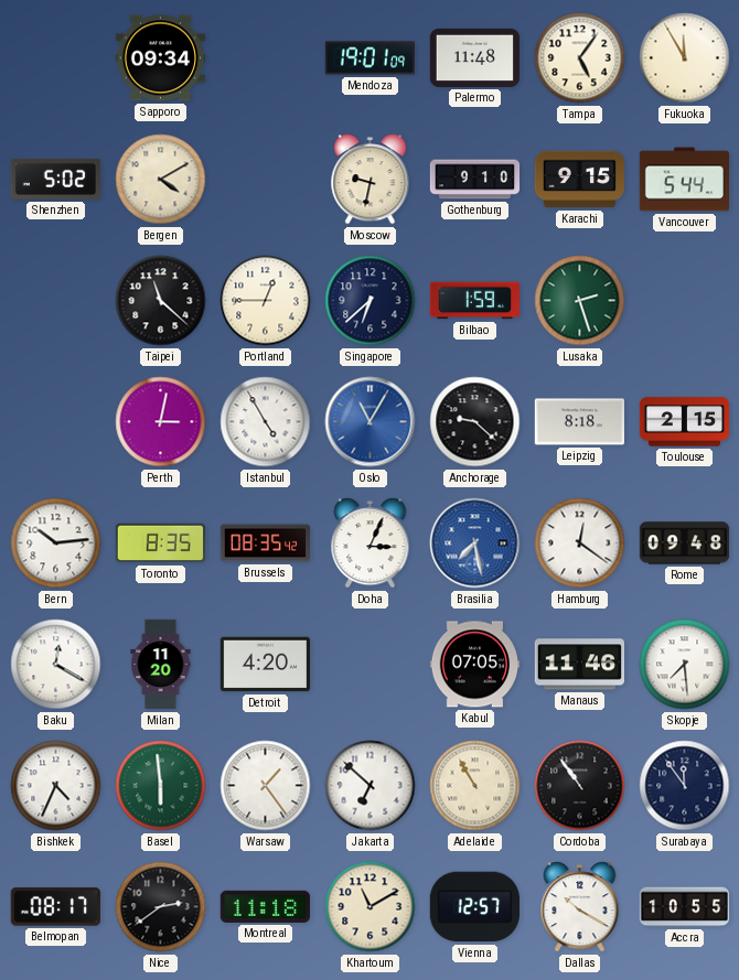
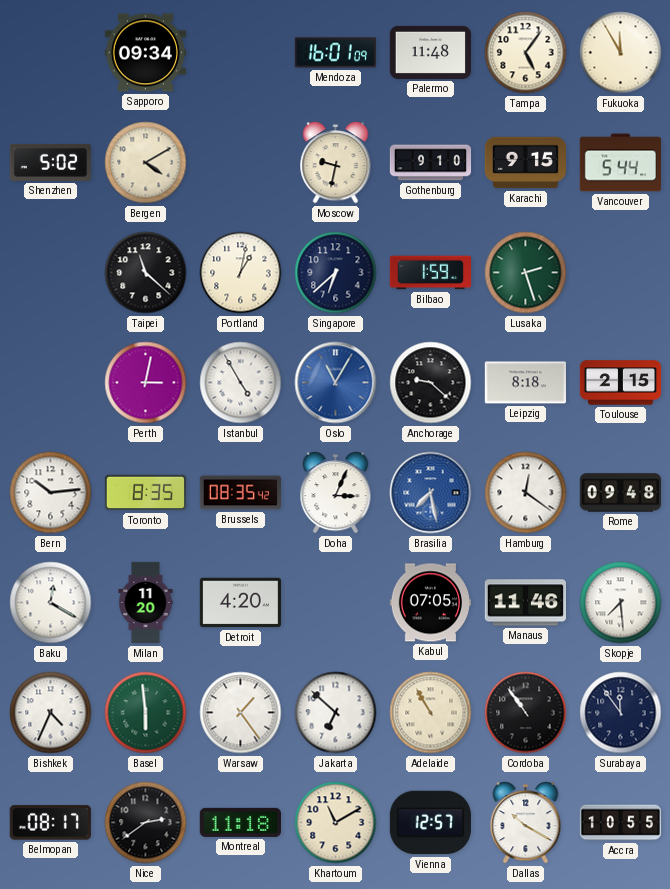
Mendoza: 19:01 -> 16:01
Portland: 12:45 -> 1:02
